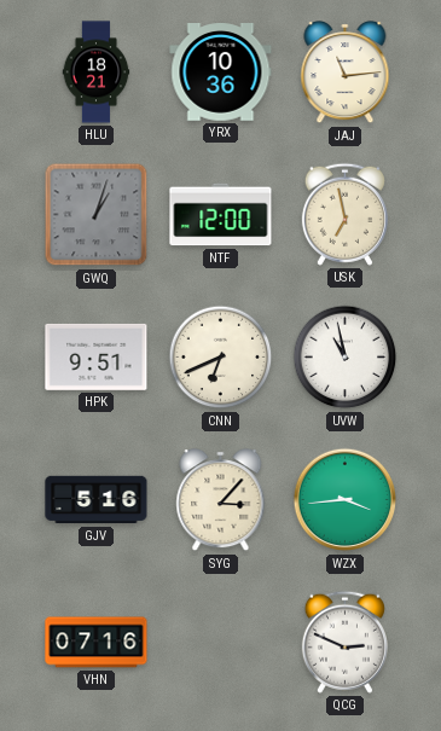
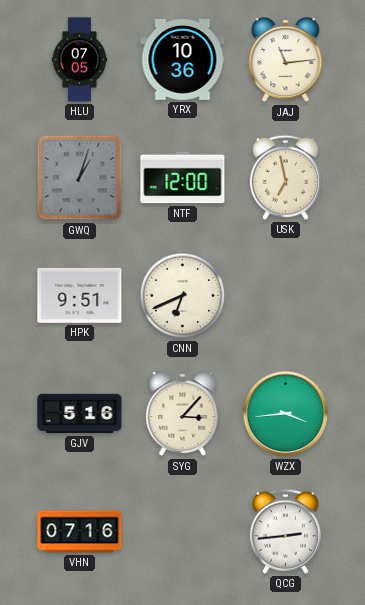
HLU: 18:21 -> 07:05
UVW: 10:58 -> none
QCG: 2:49 -> 2:44
